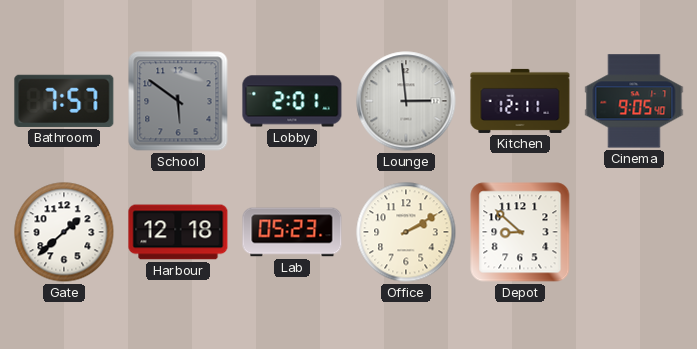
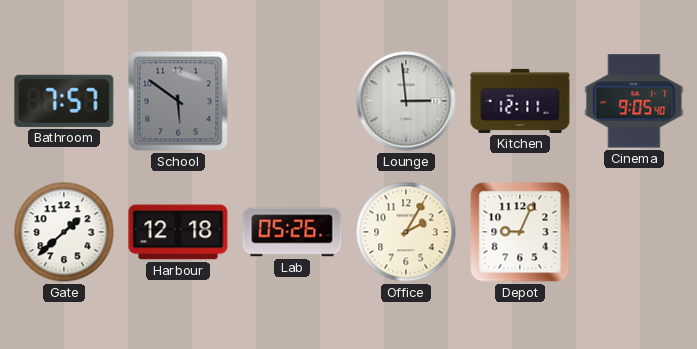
Lobby: 2:01 -> none
Lab: 05:23 -> 05:26
Office: 2:10 -> 2:05
Depot: 8:52 -> 9:04
